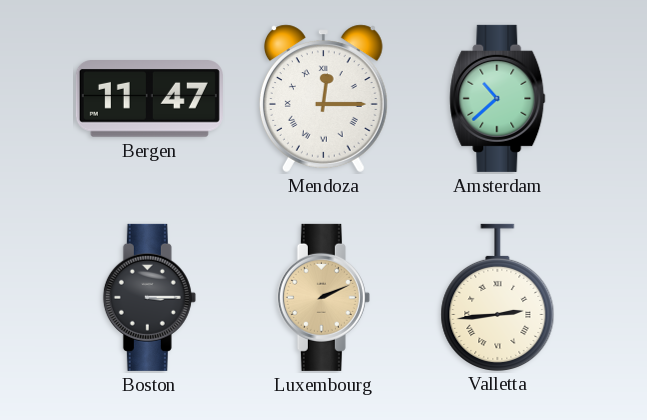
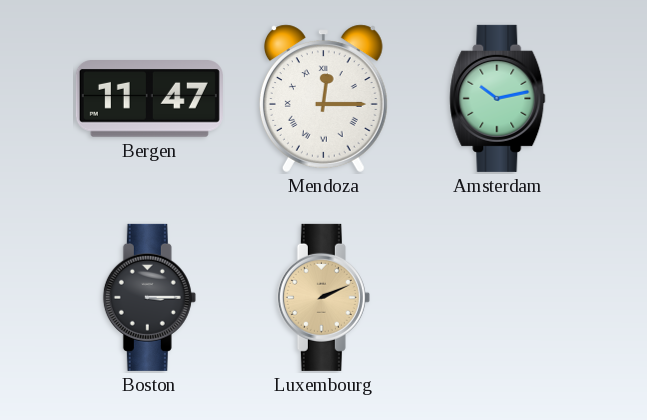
Amsterdam: 10:38 -> 10:13
Valletta: 2:44 -> none
